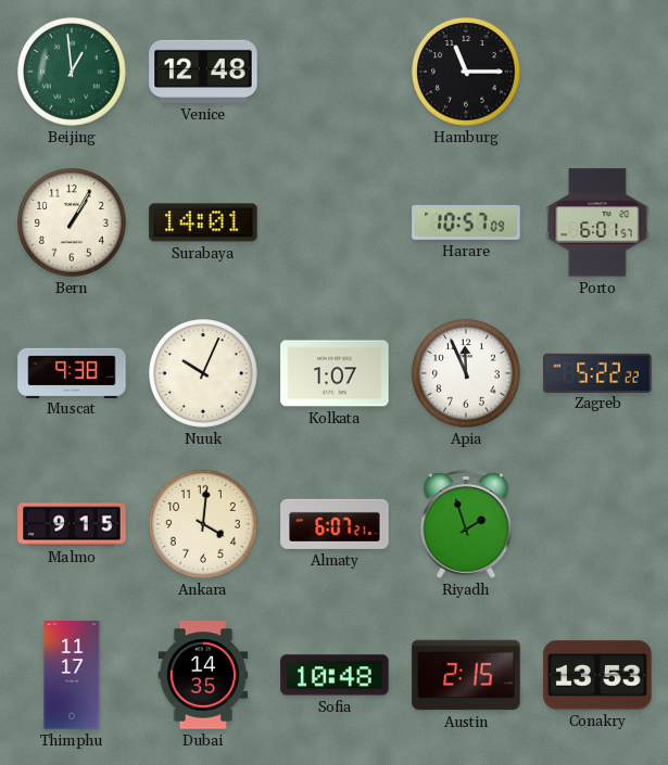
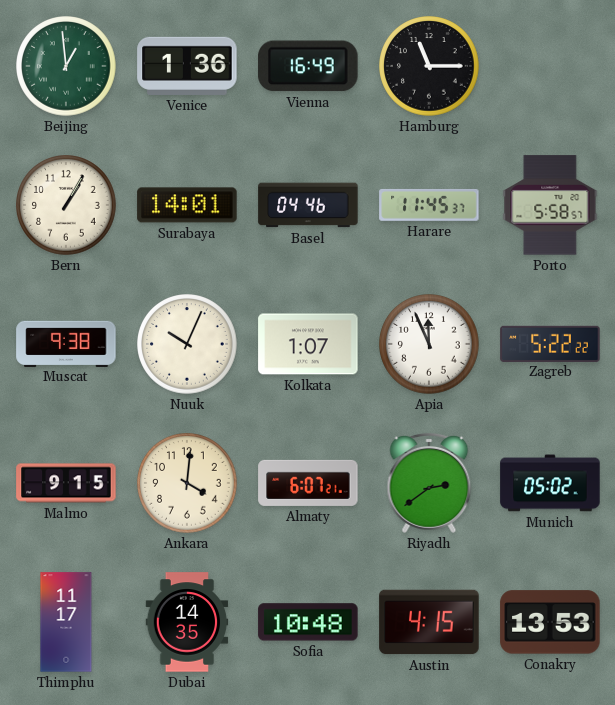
Venice: 12:48 -> 1:36
Vienna: none -> 16:49
Basel: none -> 04:46
Harare: 10:57 -> 11:45
Porto: 6:01 -> 5:58
Riyadh: 1:57 -> 2:39
Munich: none -> 05:02
Austin: 2:15 -> 4:15
